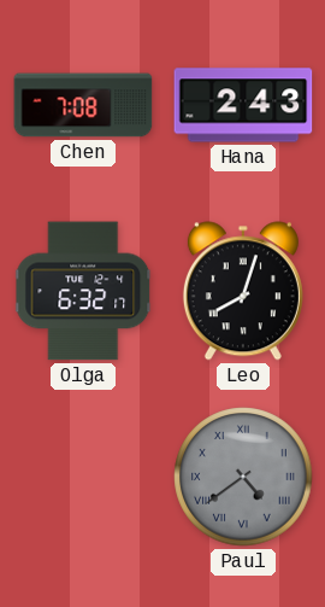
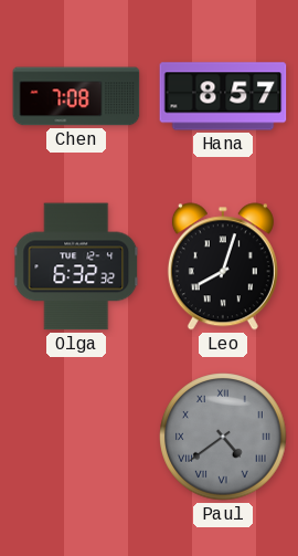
Hana: 2:43 -> 8:57
Olga: 6:32:17 -> 6:32:32
